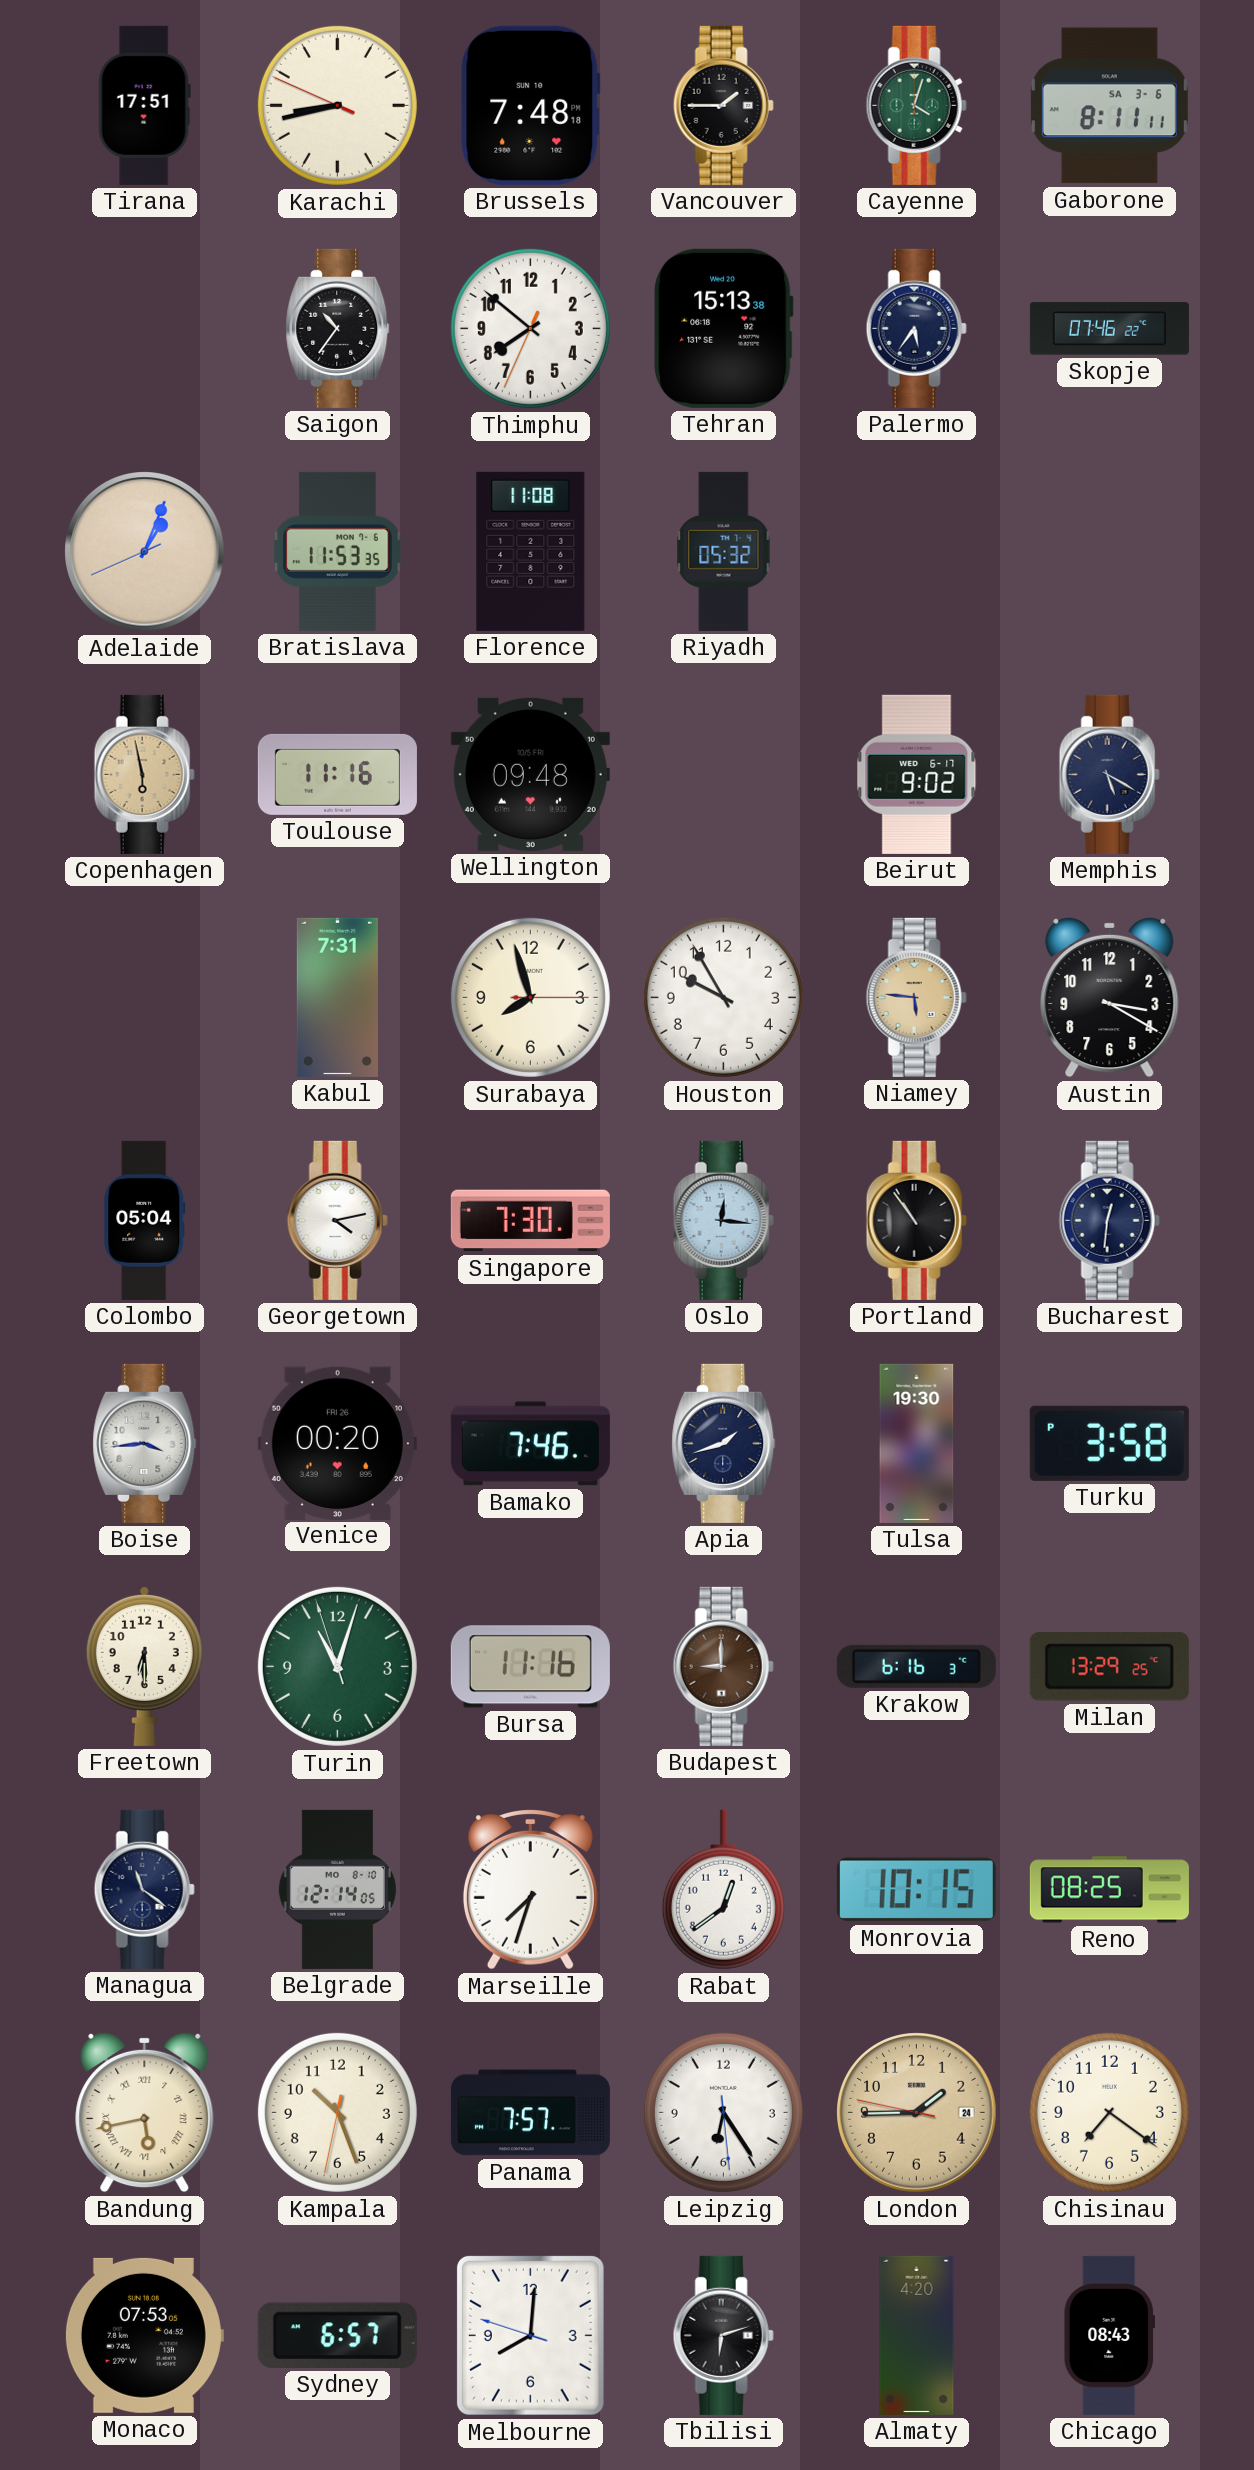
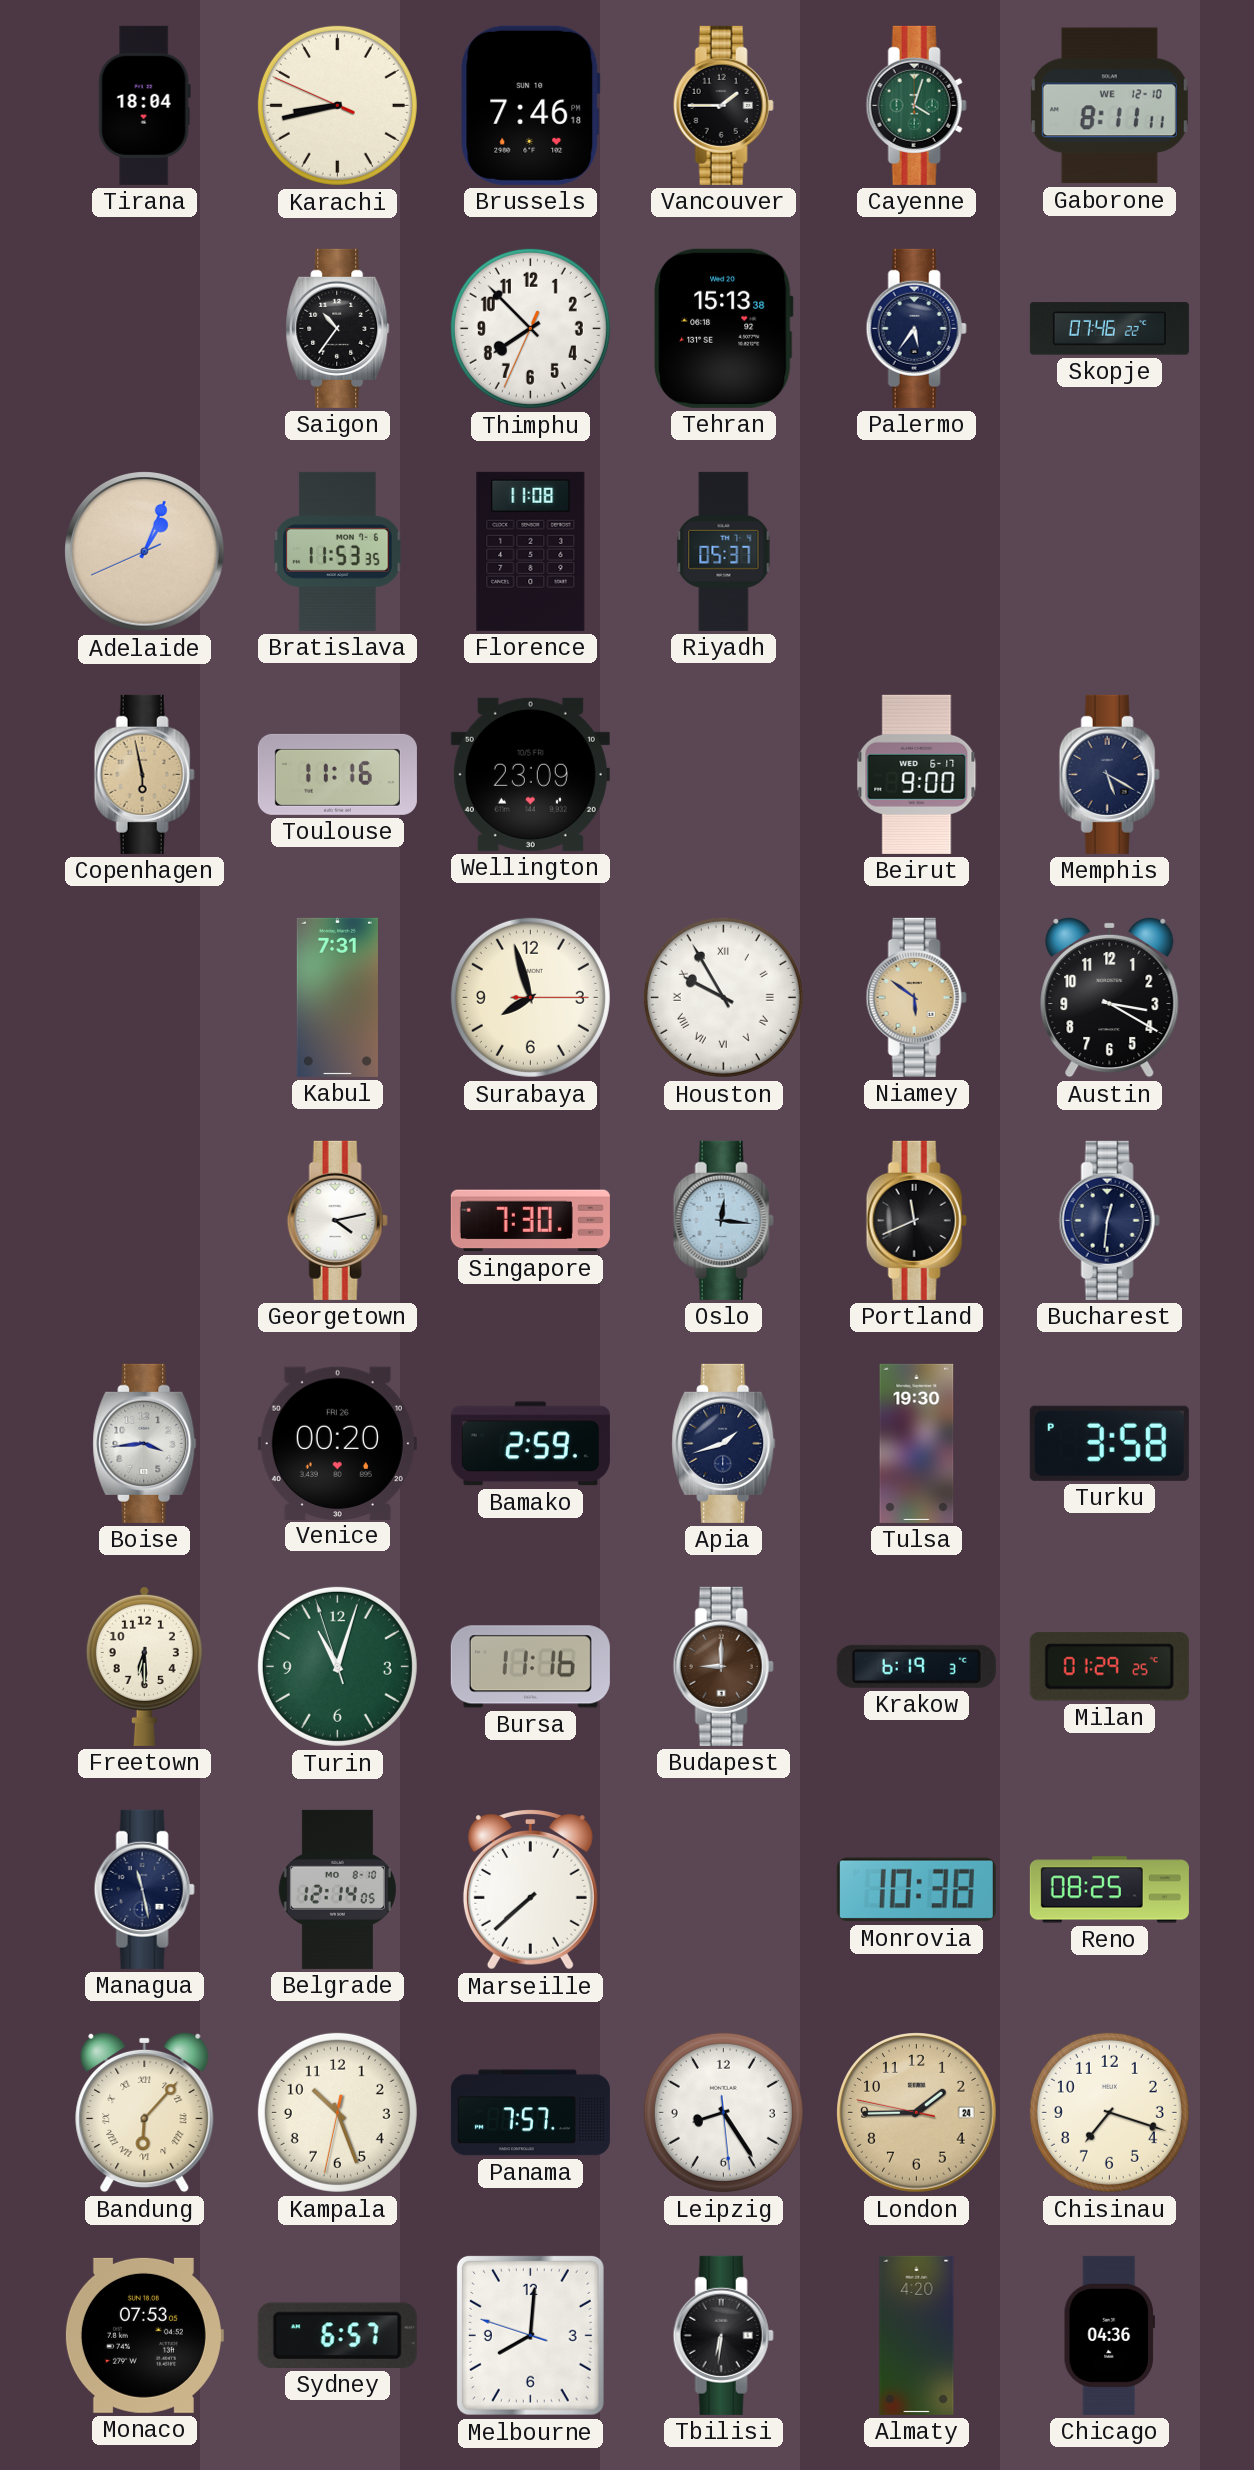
Tirana: 17:51 -> 18:04
Brussels: 7:48 -> 7:46
Gaborone date: SA 3-6 -> WE 12-10
Thimphu: 7:51 -> 7:52
Riyadh: 05:32 -> 05:37
Wellington: 09:48 -> 23:09
Beirut: 9:02 -> 9:00
Houston numerals: Arabic -> Roman
Niamey: 5:46 -> 5:51
Colombo: 05:04 -> none
Portland: 10:54 -> 11:41
Bamako: 7:46 -> 2:59
Krakow: 6:16 -> 6:19
Milan: 13:29 -> 01:29
Managua: 11:21 -> 11:28
Marseille: 7:33 -> 7:38
Rabat: 12:39 -> none
Monrovia: 10:15 -> 10:38
Bandung: 5:43 -> 6:07
Leipzig: 6:24 -> 8:24
Chisinau: 7:21 -> 7:18
Tbilisi: 6:12 -> 6:31
Chicago: 08:43 -> 04:36
